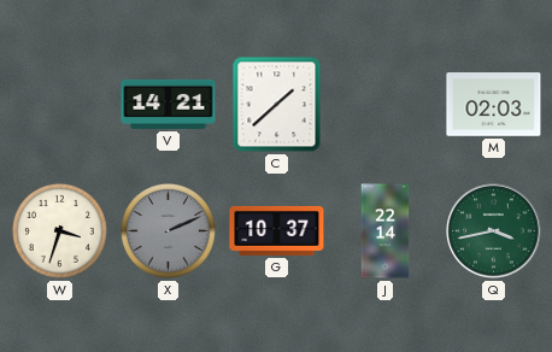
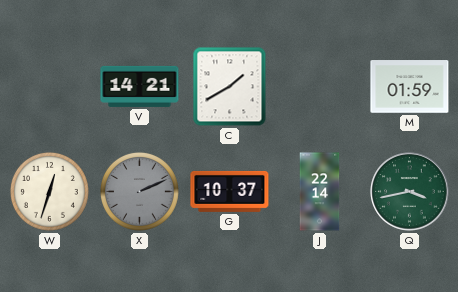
C: 1:38 -> 1:40
M: 02:03 -> 01:59
W: 3:33 -> 12:33
